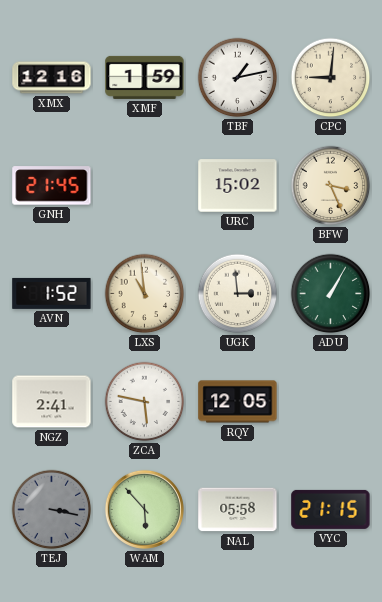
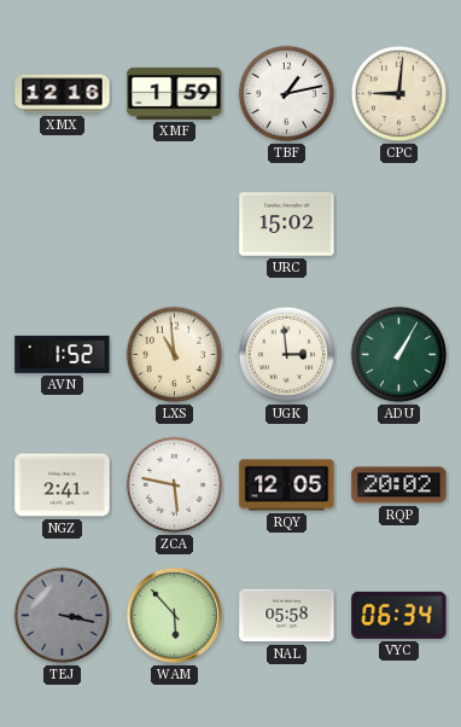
GNH: 21:45 -> none
BFW: 3:26 -> none
RQP: none -> 20:02
VYC: 21:15 -> 06:34
